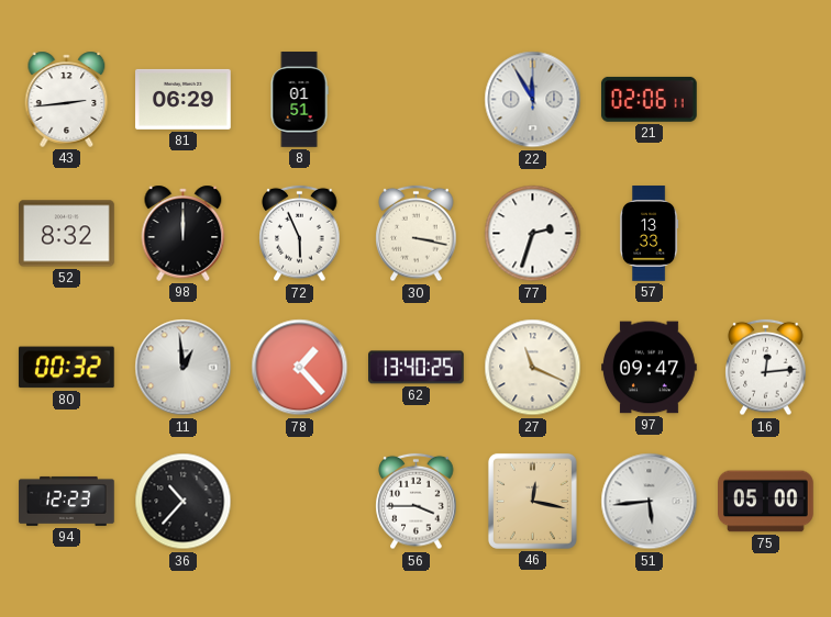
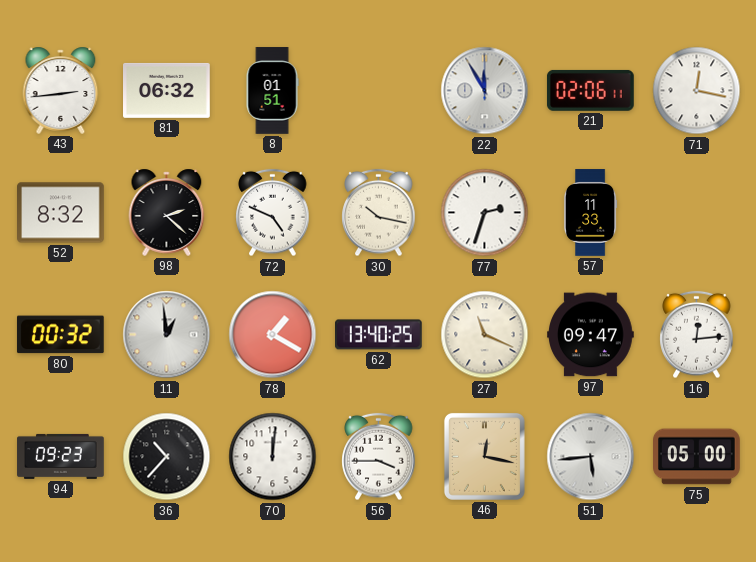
81: 06:29 -> 06:32
71: none -> 12:17
98: 12:00 -> 2:22
72: 5:56 -> 4:49
30: 3:17 -> 10:17
57: 13:33 -> 11:33
78: 1:23 -> 1:20
94: 12:23 -> 09:23
70: none -> 12:01
